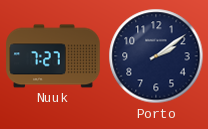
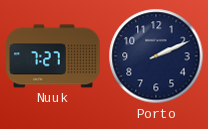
Porto: 2:09 -> 2:11
